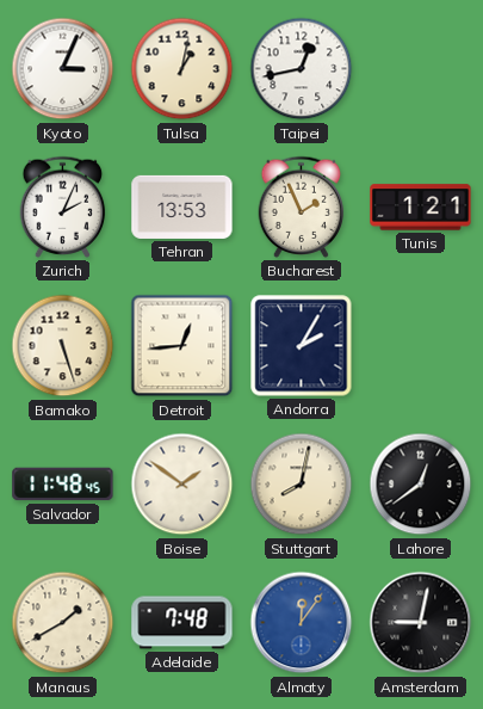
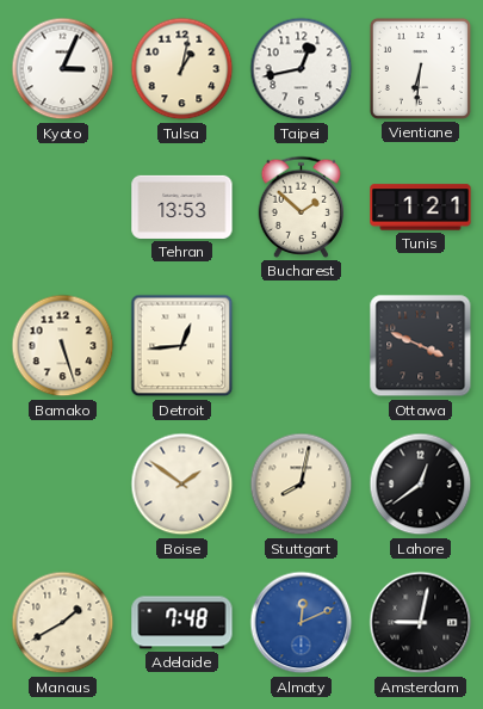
Vientiane: none -> 6:31
Zurich: 2:04 -> none
Bucharest: 1:56 -> 1:52
Andorra: 2:05 -> none
Ottawa: none -> 3:49
Salvador: 11:48 -> none
Almaty: 12:06 -> 12:11
